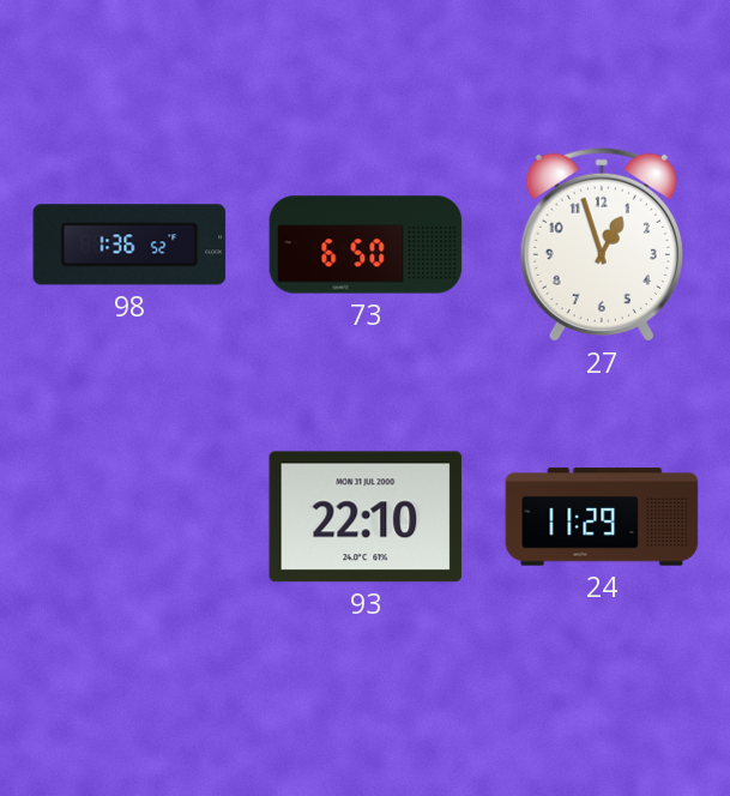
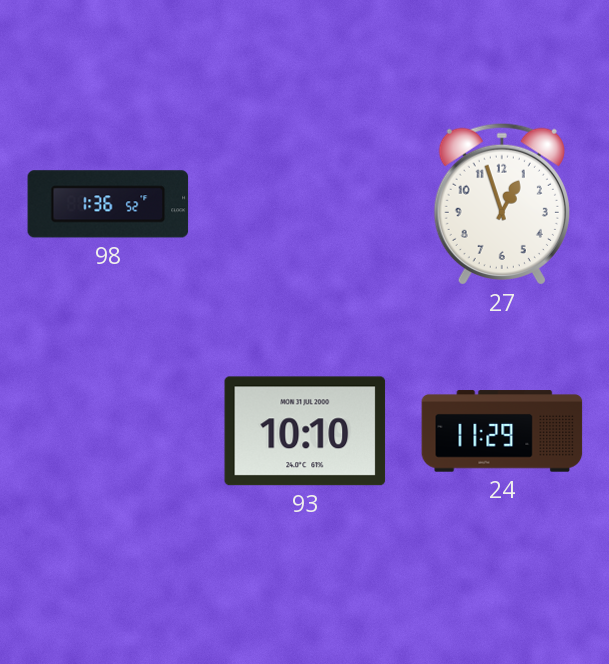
73: 6:50 -> none
93: 22:10 -> 10:10
